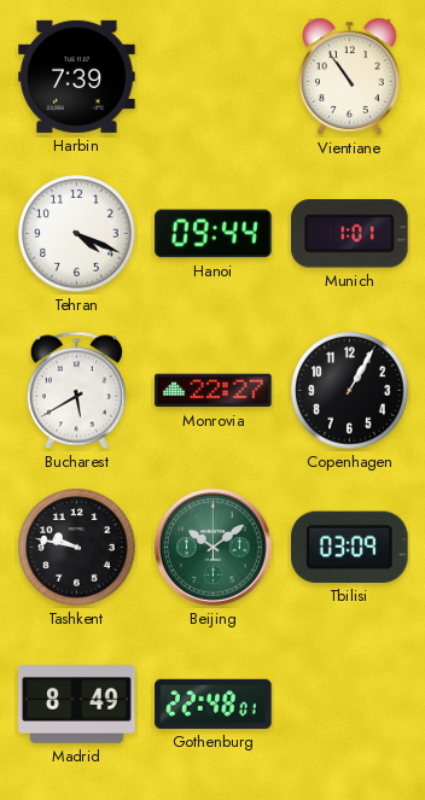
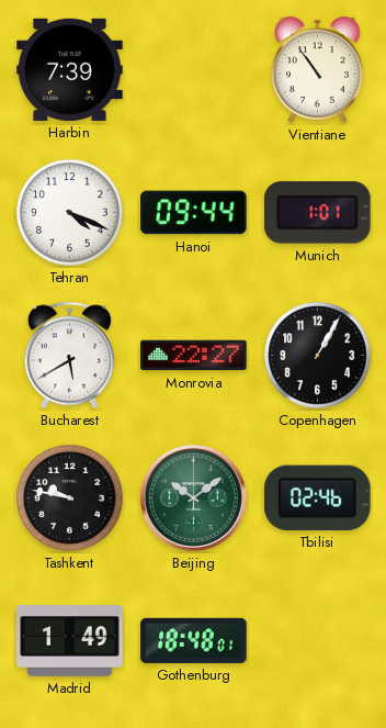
Tbilisi: 03:09 -> 02:46
Madrid: 8:49 -> 1:49
Gothenburg: 22:48 -> 18:48
